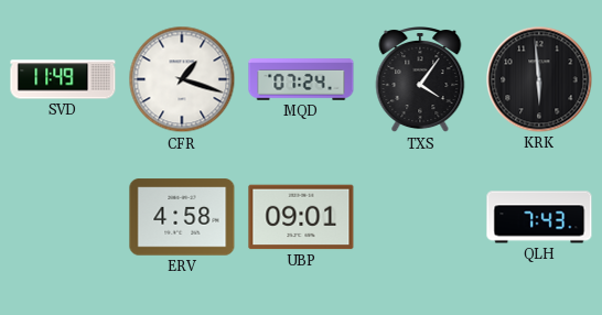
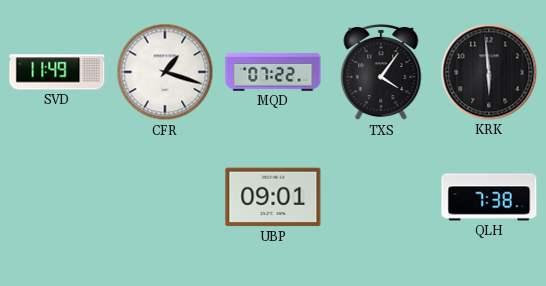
MQD: 07:24 -> 07:22
ERV: 4:58 -> none
QLH: 7:43 -> 7:38
